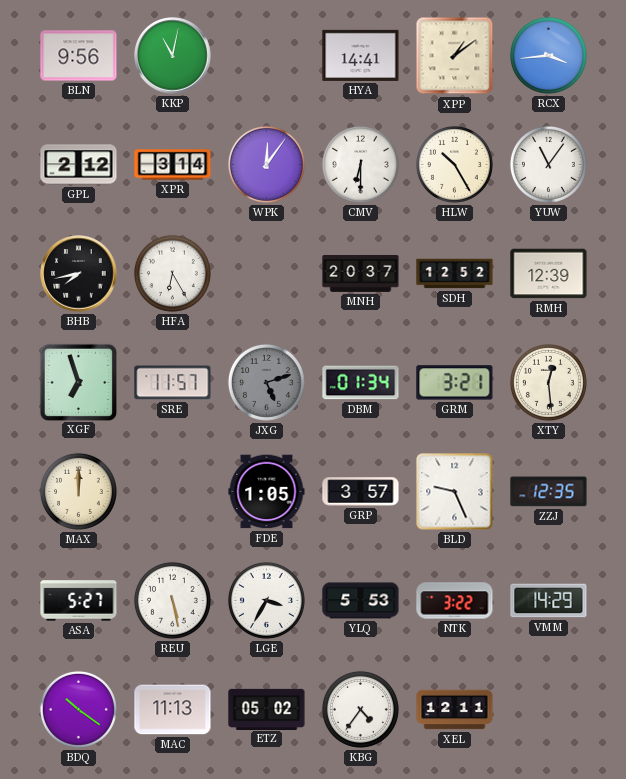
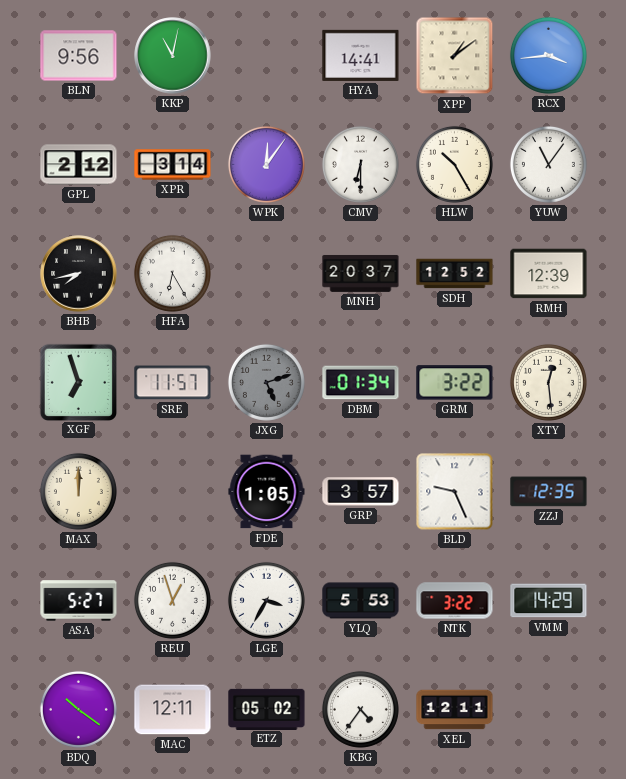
GRM: 3:21 -> 3:22
REU: 5:28 -> 12:57
MAC: 11:13 -> 12:11
